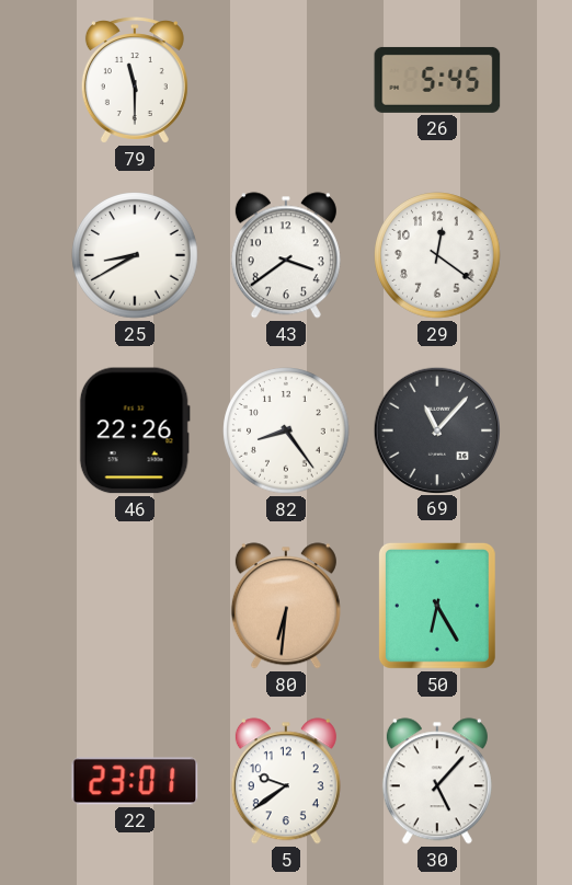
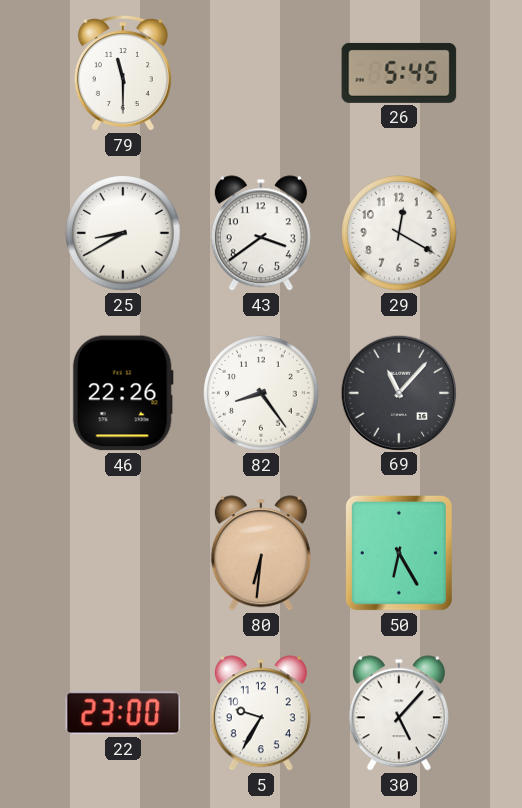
29: 12:21 -> 12:20
22: 23:01 -> 23:00
5: 9:39 -> 9:35
